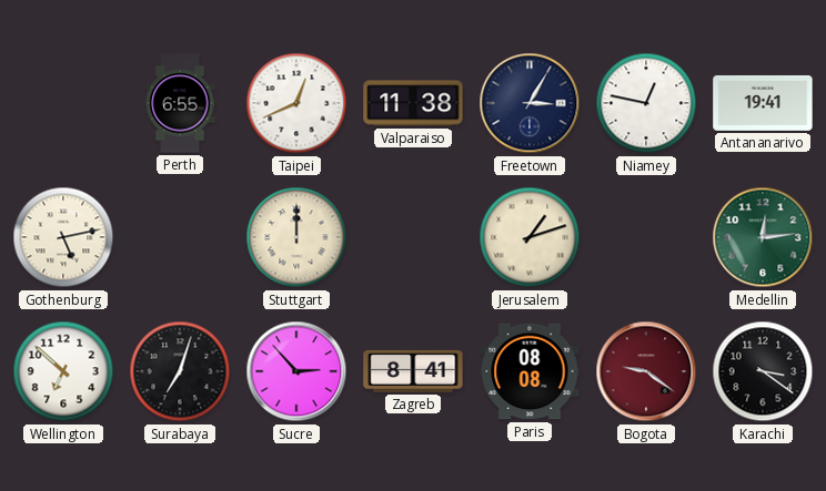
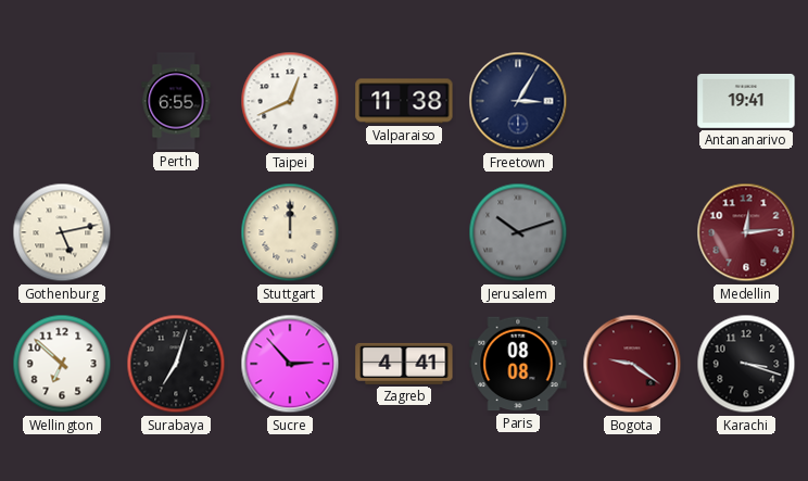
Niamey: 12:47 -> none
Jerusalem: 1:12 -> 10:12
Jerusalem dial: cream -> grey
Medellin dial: green -> burgundy
Zagreb: 8:41 -> 4:41
Karachi: 3:21 -> 3:18
